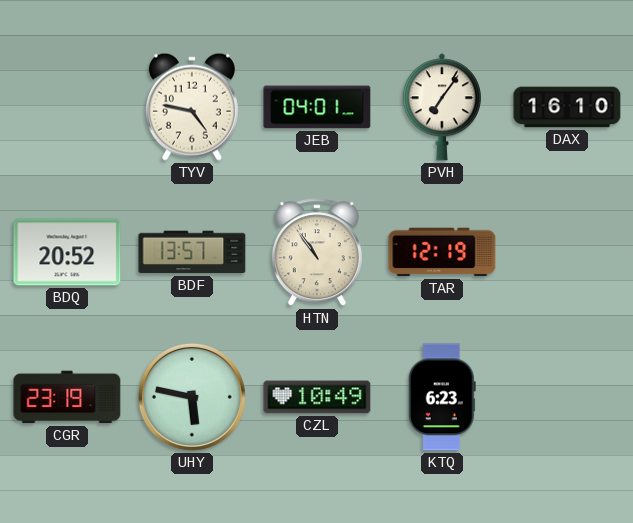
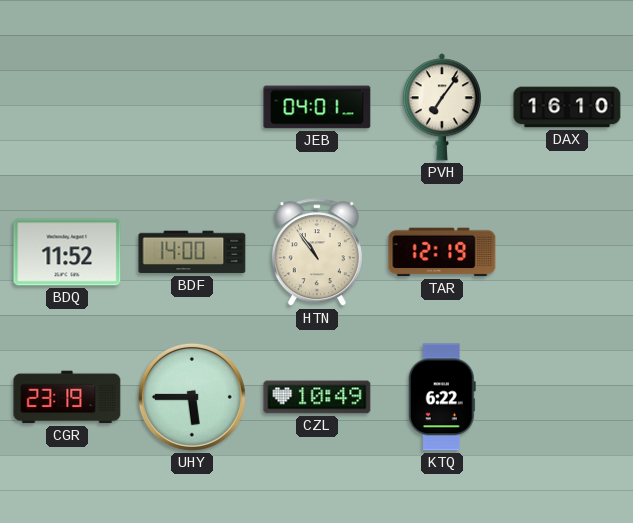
TYV: 4:47 -> none
BDQ: 20:52 -> 11:52
BDF: 13:57 -> 14:00
UHY: 5:47 -> 5:45
KTQ: 6:23 -> 6:22
